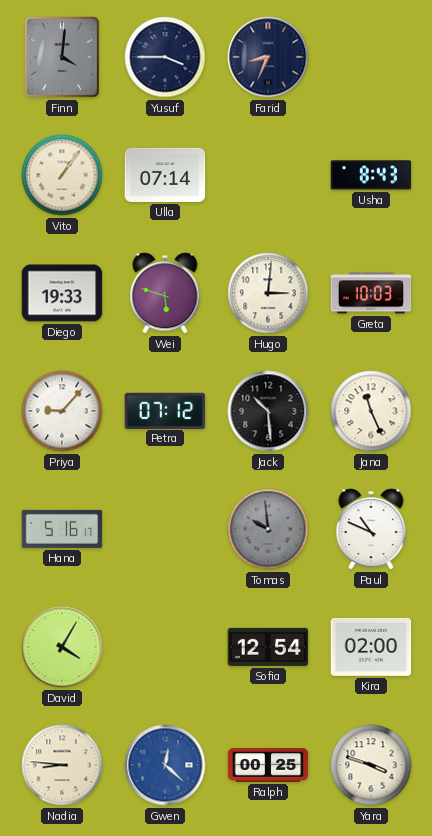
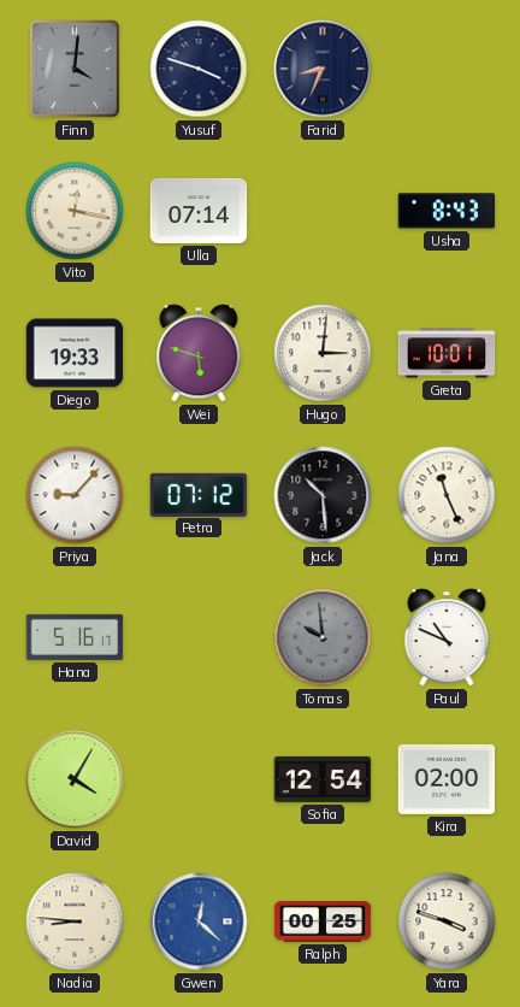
Yusuf: 3:45 -> 3:48
Vito: 1:06 -> 12:17
Greta: 10:03 -> 10:01
